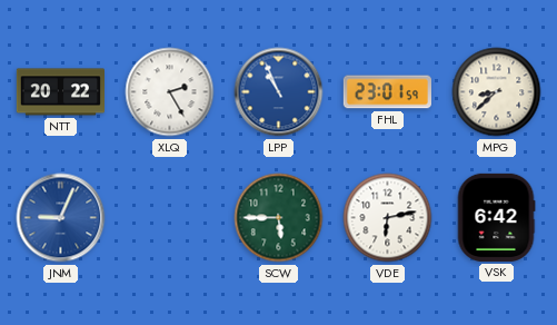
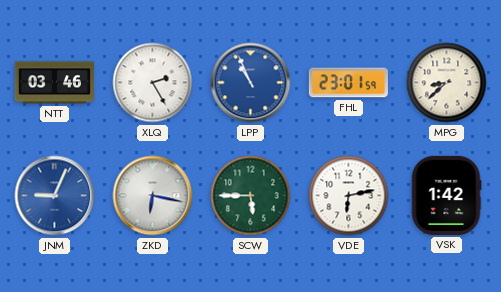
NTT: 20:22 -> 03:46
ZKD: none -> 6:17
VSK: 6:42 -> 1:42
